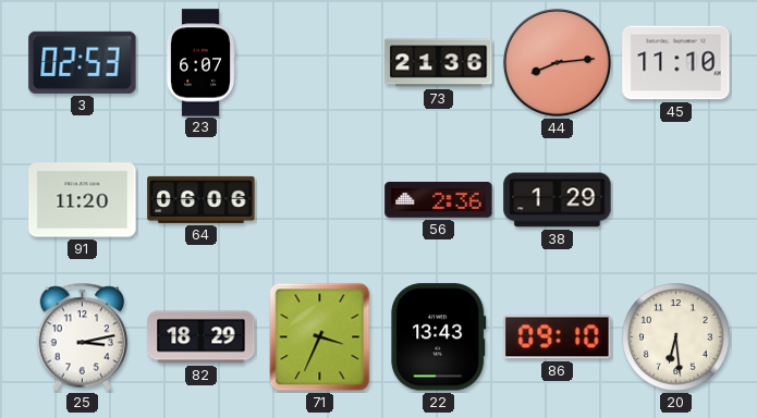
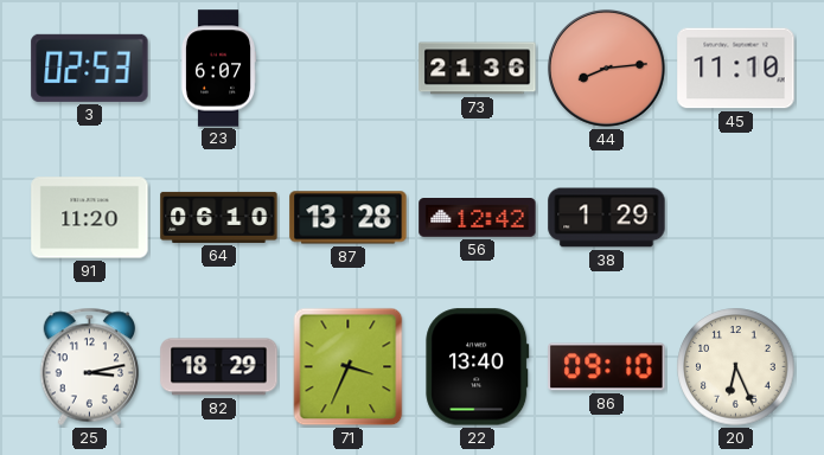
64: 06:06 -> 06:10
87: none -> 13:28
56: 2:36 -> 12:42
22: 13:43 -> 13:40
20: 6:29 -> 6:26
